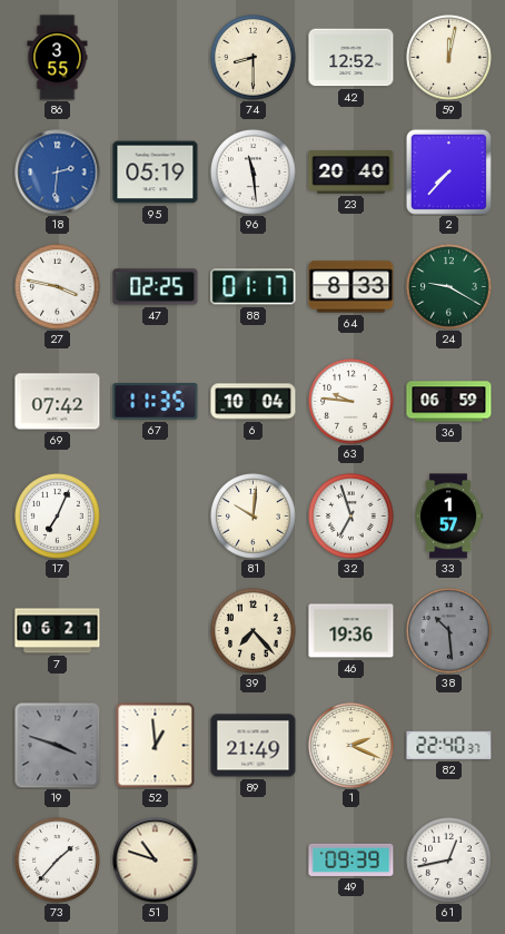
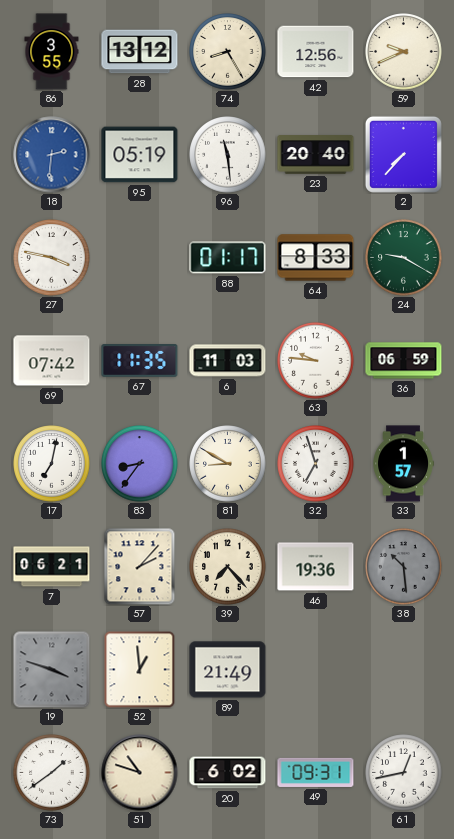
28: none -> 13:12
74: 8:30 -> 8:25
42: 12:52 -> 12:56
59: 12:02 -> 9:41
47: 02:25 -> none
6: 10:04 -> 11:03
17: 7:04 -> 7:02
83: none -> 8:36
81: 10:01 -> 8:50
57: none -> 2:07
1: 2:19 -> none
82: 22:40 -> none
73: 1:37 -> 1:39
20: none -> 6:02
49: 09:39 -> 09:31
